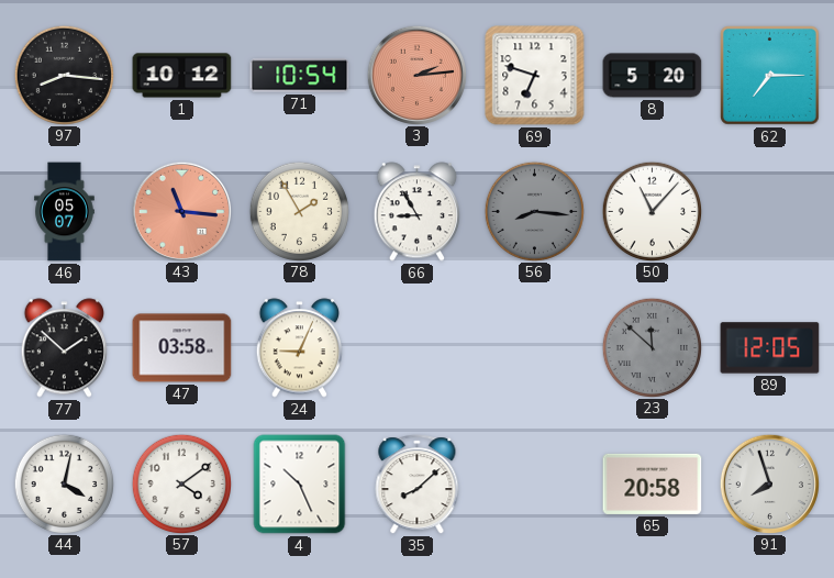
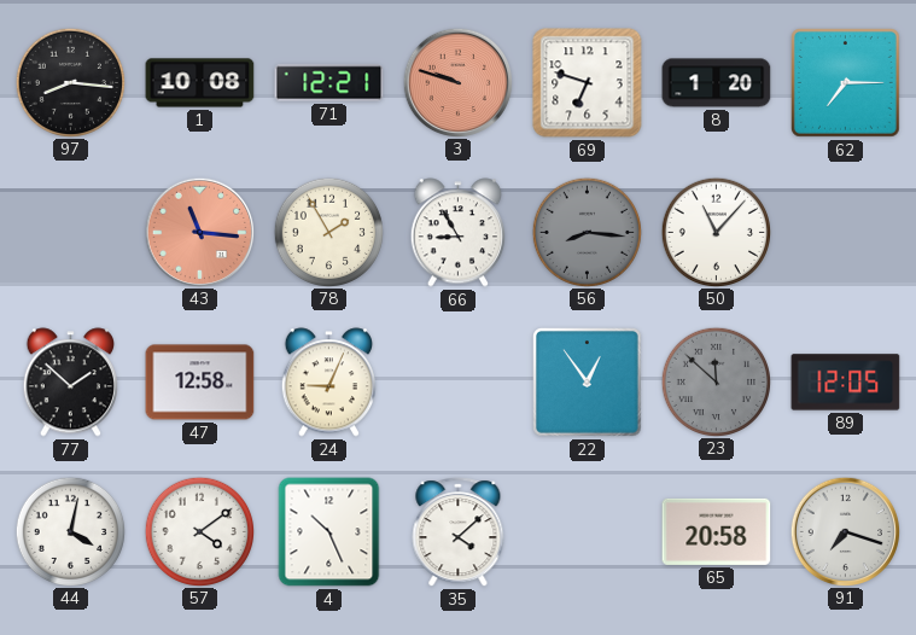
1: 10:12 -> 10:08
71: 10:54 -> 12:21
3: 2:14 -> 9:48
8: 5:20 -> 1:20
46: 05:07 -> none
47: 03:58 -> 12:58
22: none -> 12:54
35: 8:08 -> 4:08
91: 7:57 -> 7:18
